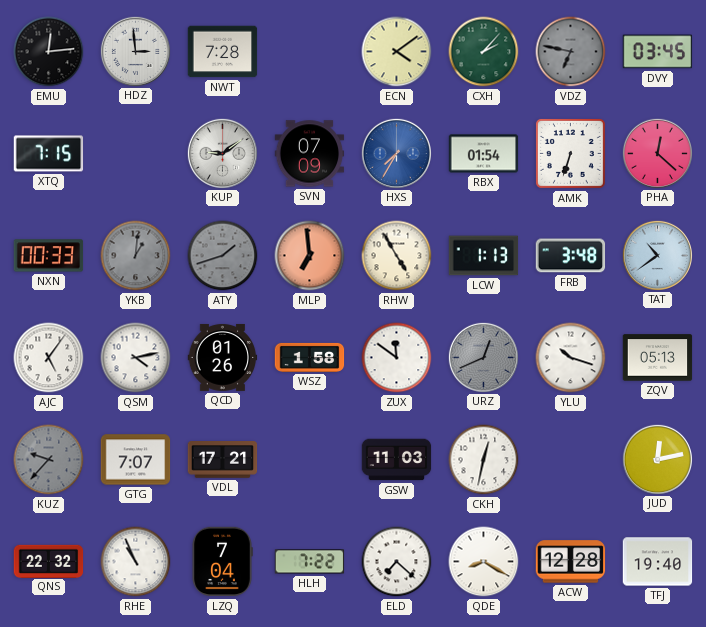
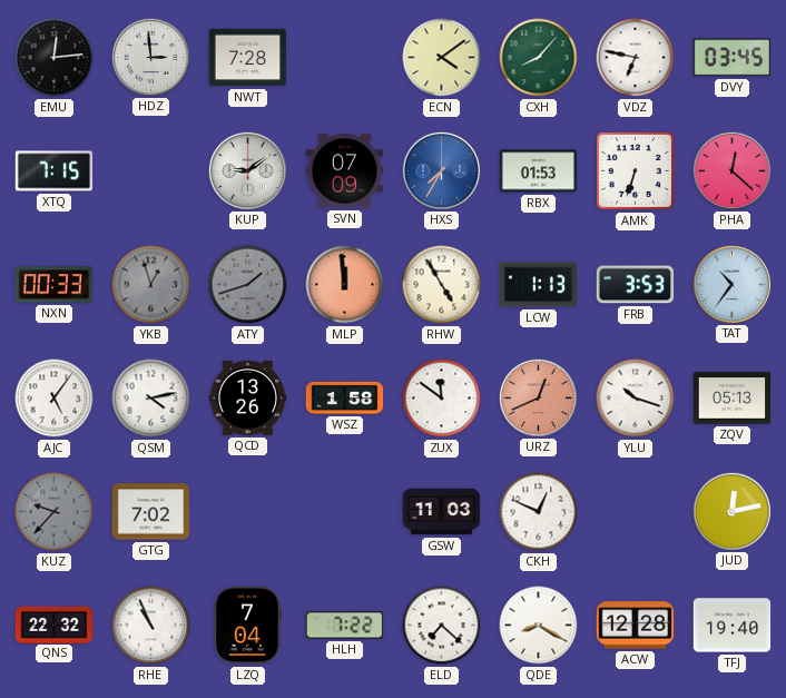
CXH: 2:07 -> 8:07
VDZ dial: grey -> white
RBX: 01:54 -> 01:53
YKB: 1:01 -> 12:57
MLP: 6:59 -> 11:59
FRB: 3:48 -> 3:53
TAT: 10:39 -> 10:36
QCD: 01:26 -> 13:26
URZ dial: grey -> salmon
GTG: 7:07 -> 7:02
VDL: 17:21 -> none
CKH: 12:32 -> 12:49
